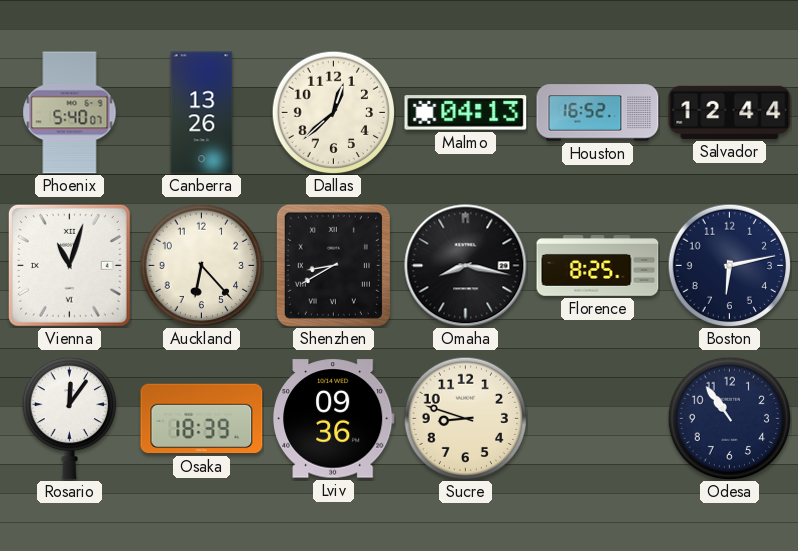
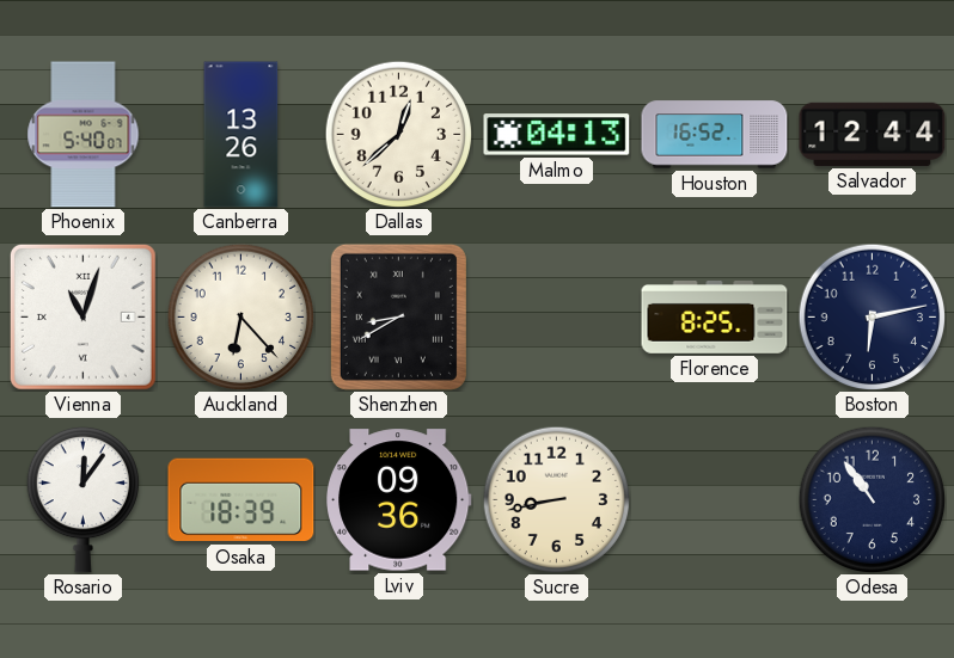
Omaha: 8:17 -> none
Sucre: 8:48 -> 8:43
